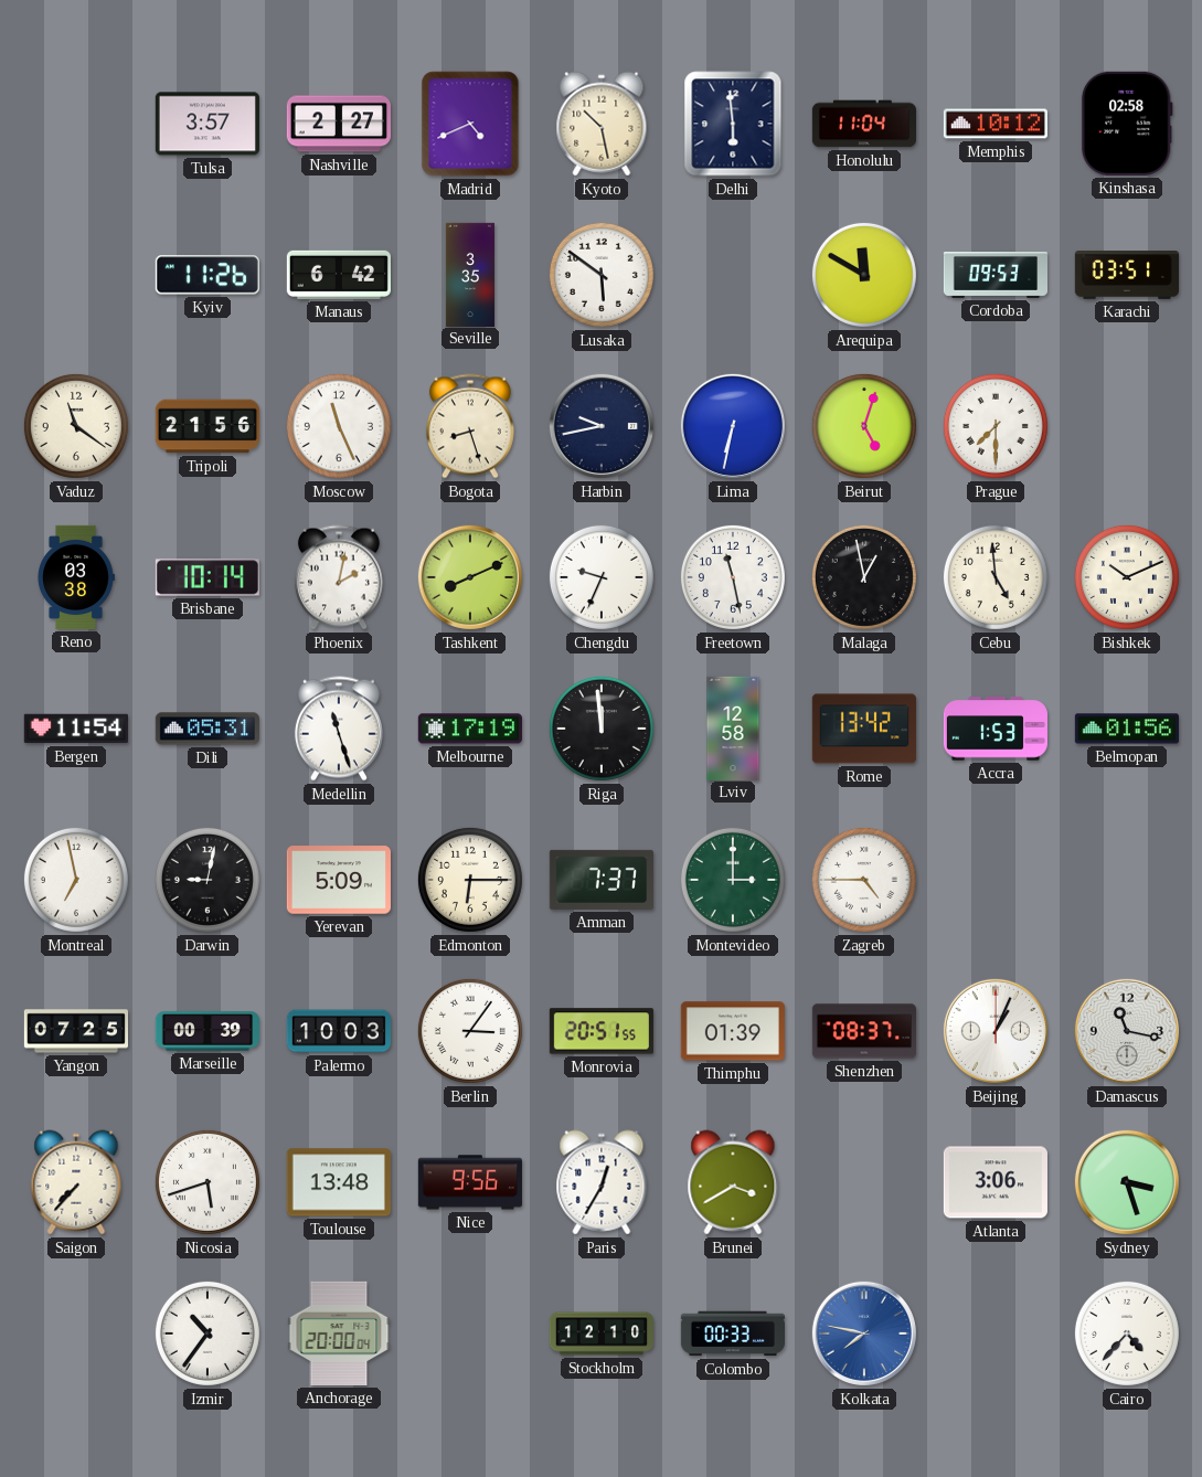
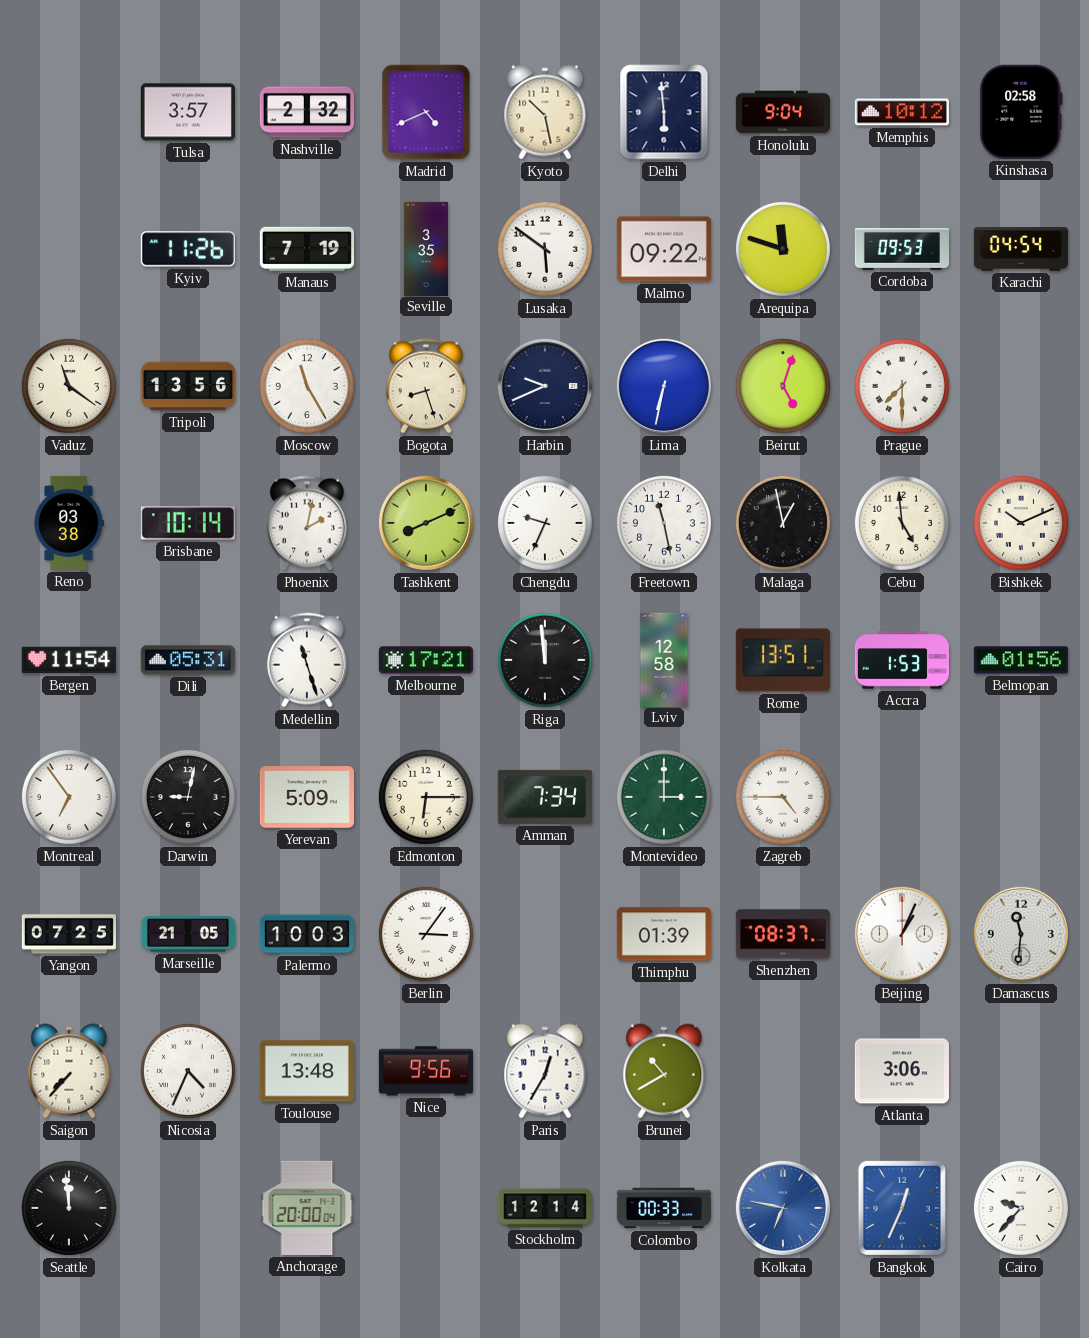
Nashville: 2:27 -> 2:32
Honolulu: 11:04 -> 9:04
Manaus: 6:42 -> 7:19
Malmo: none -> 09:22
Arequipa: 11:50 -> 11:48
Karachi: 03:51 -> 04:54
Tripoli: 21:56 -> 13:56
Moscow: 11:26 -> 11:25
Harbin: 9:43 -> 9:41
Melbourne: 17:19 -> 17:21
Rome: 13:42 -> 13:51
Montreal: 6:58 -> 6:54
Amman: 7:37 -> 7:34
Marseille: 00:39 -> 21:05
Monrovia: 20:51 -> none
Damascus: 11:17 -> 11:31
Nicosia: 5:42 -> 4:34
Brunei: 3:40 -> 10:40
Sydney: 3:27 -> none
Seattle: none -> 11:59
Izmir: 10:36 -> none
Stockholm: 12:10 -> 12:14
Kolkata: 7:47 -> 6:47
Bangkok: none -> 12:34
Cairo: 4:37 -> 9:37
